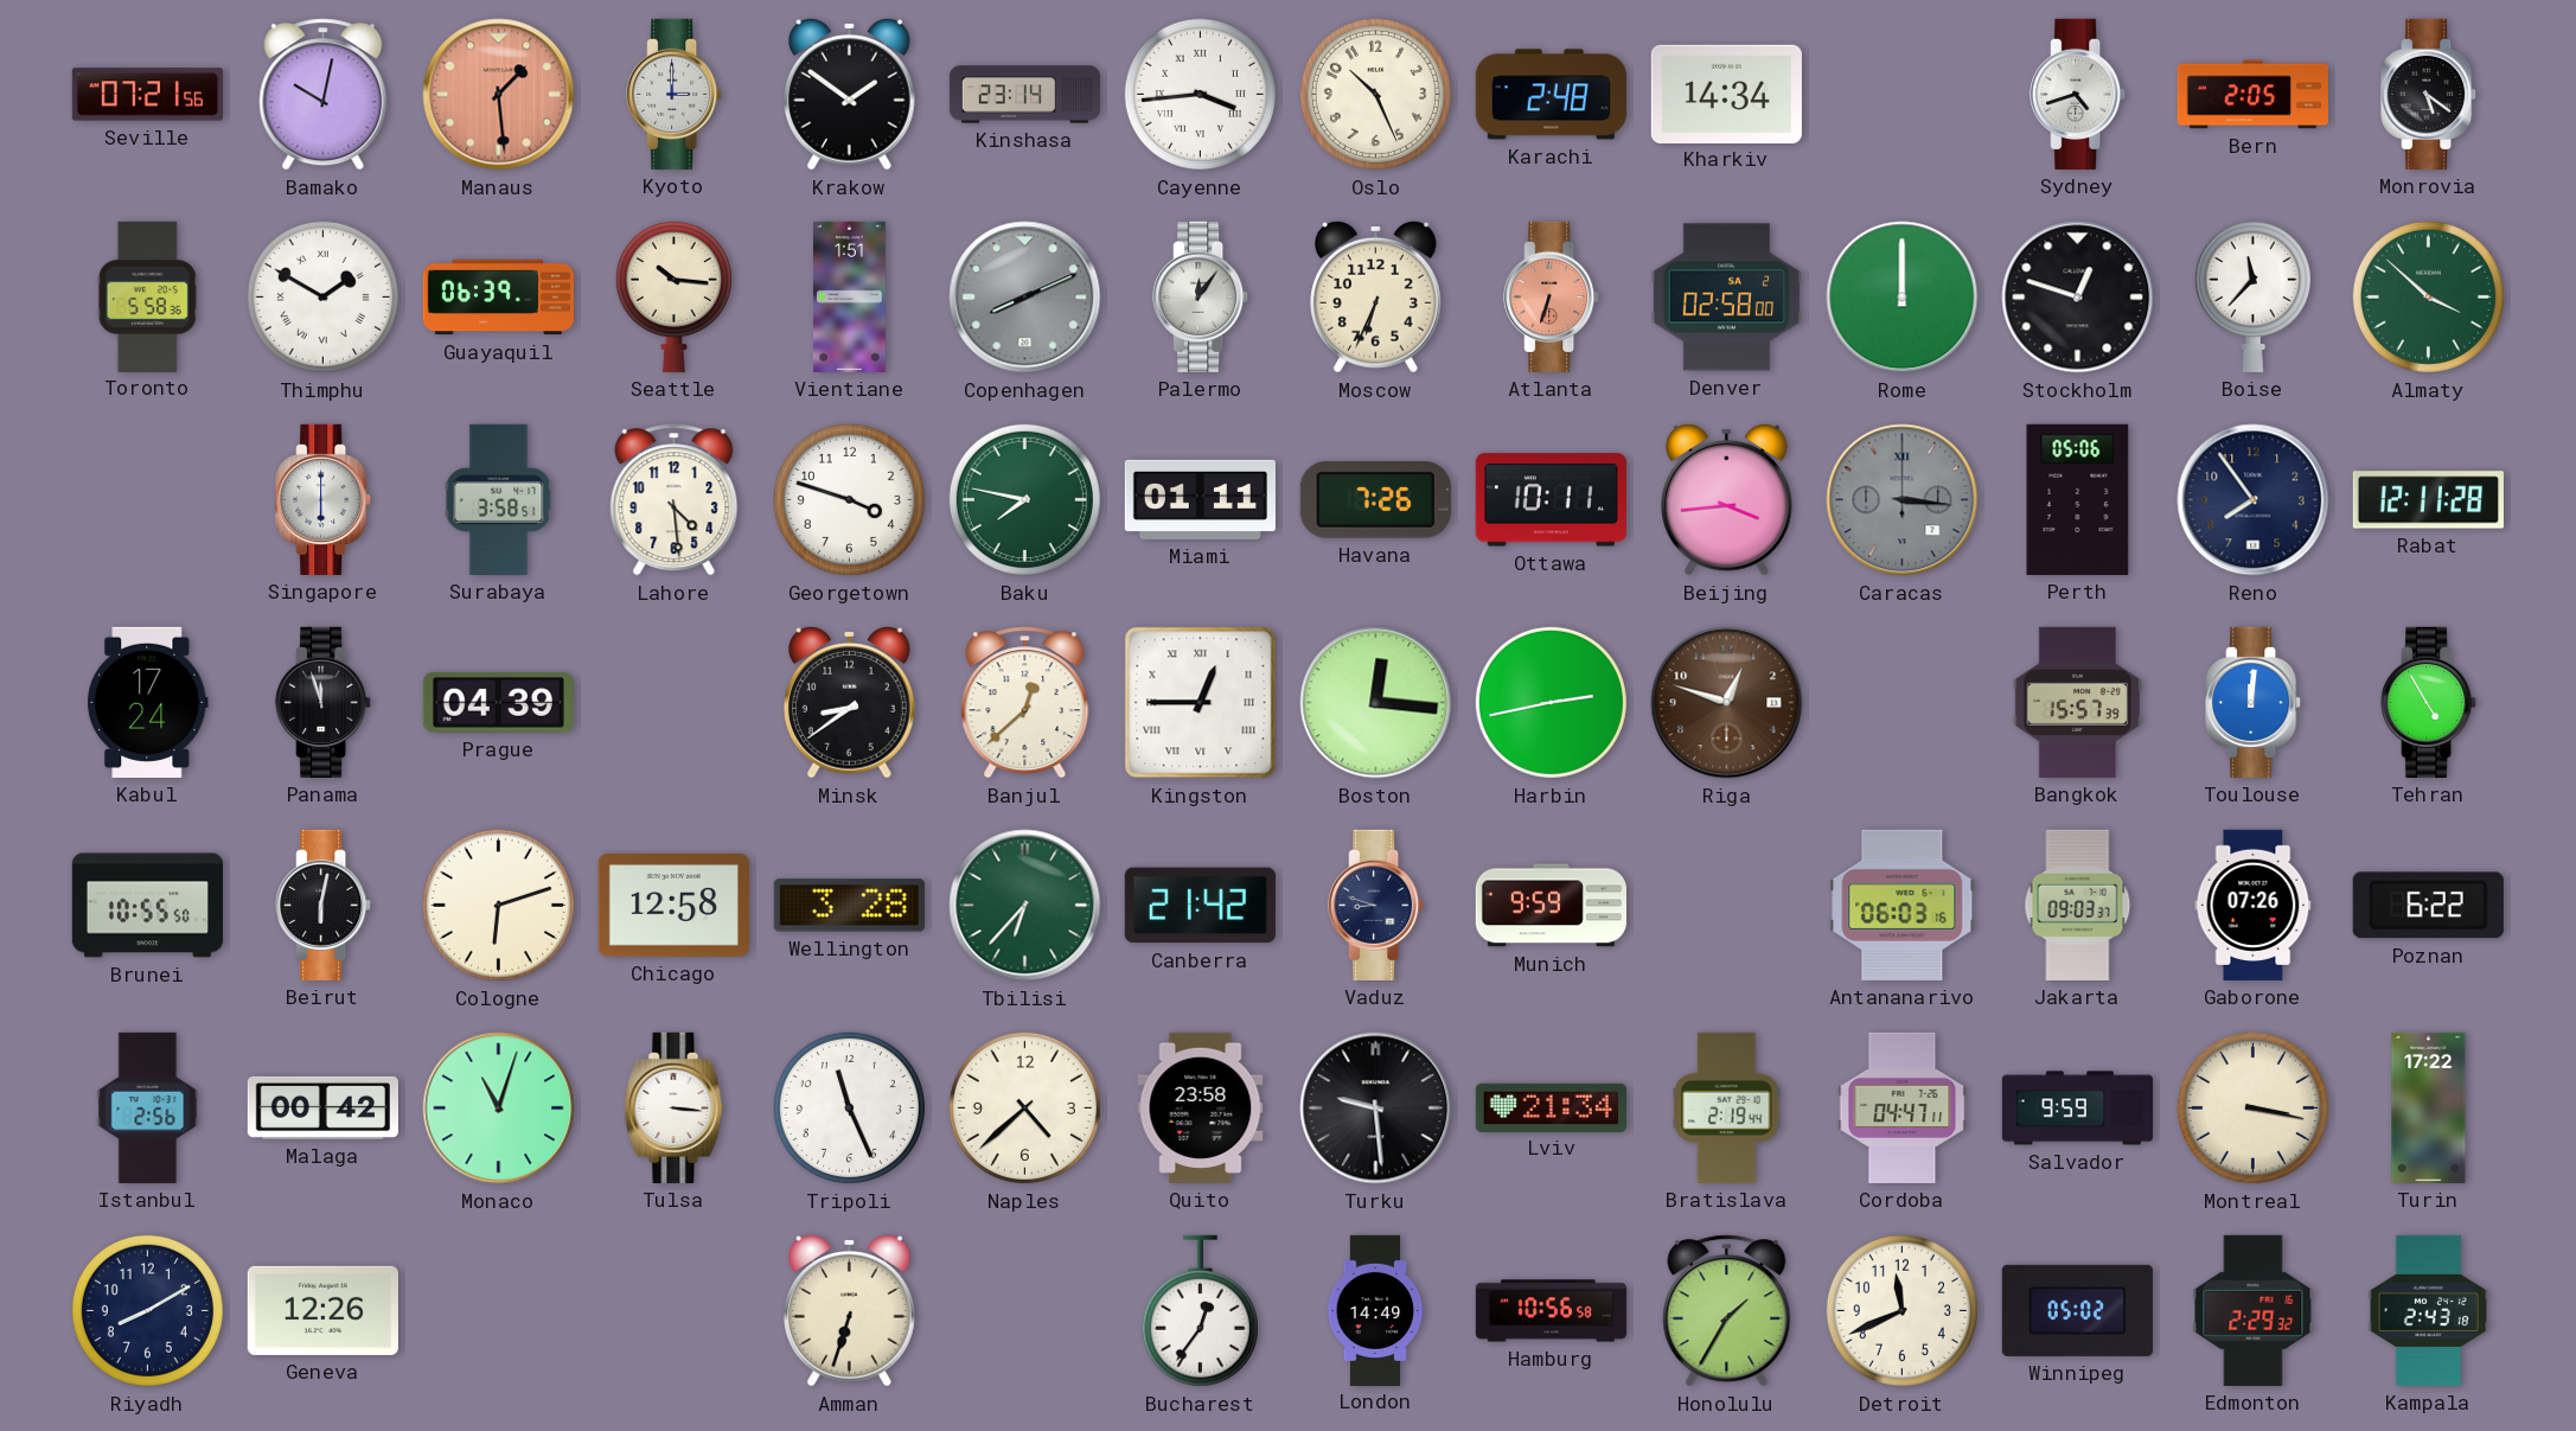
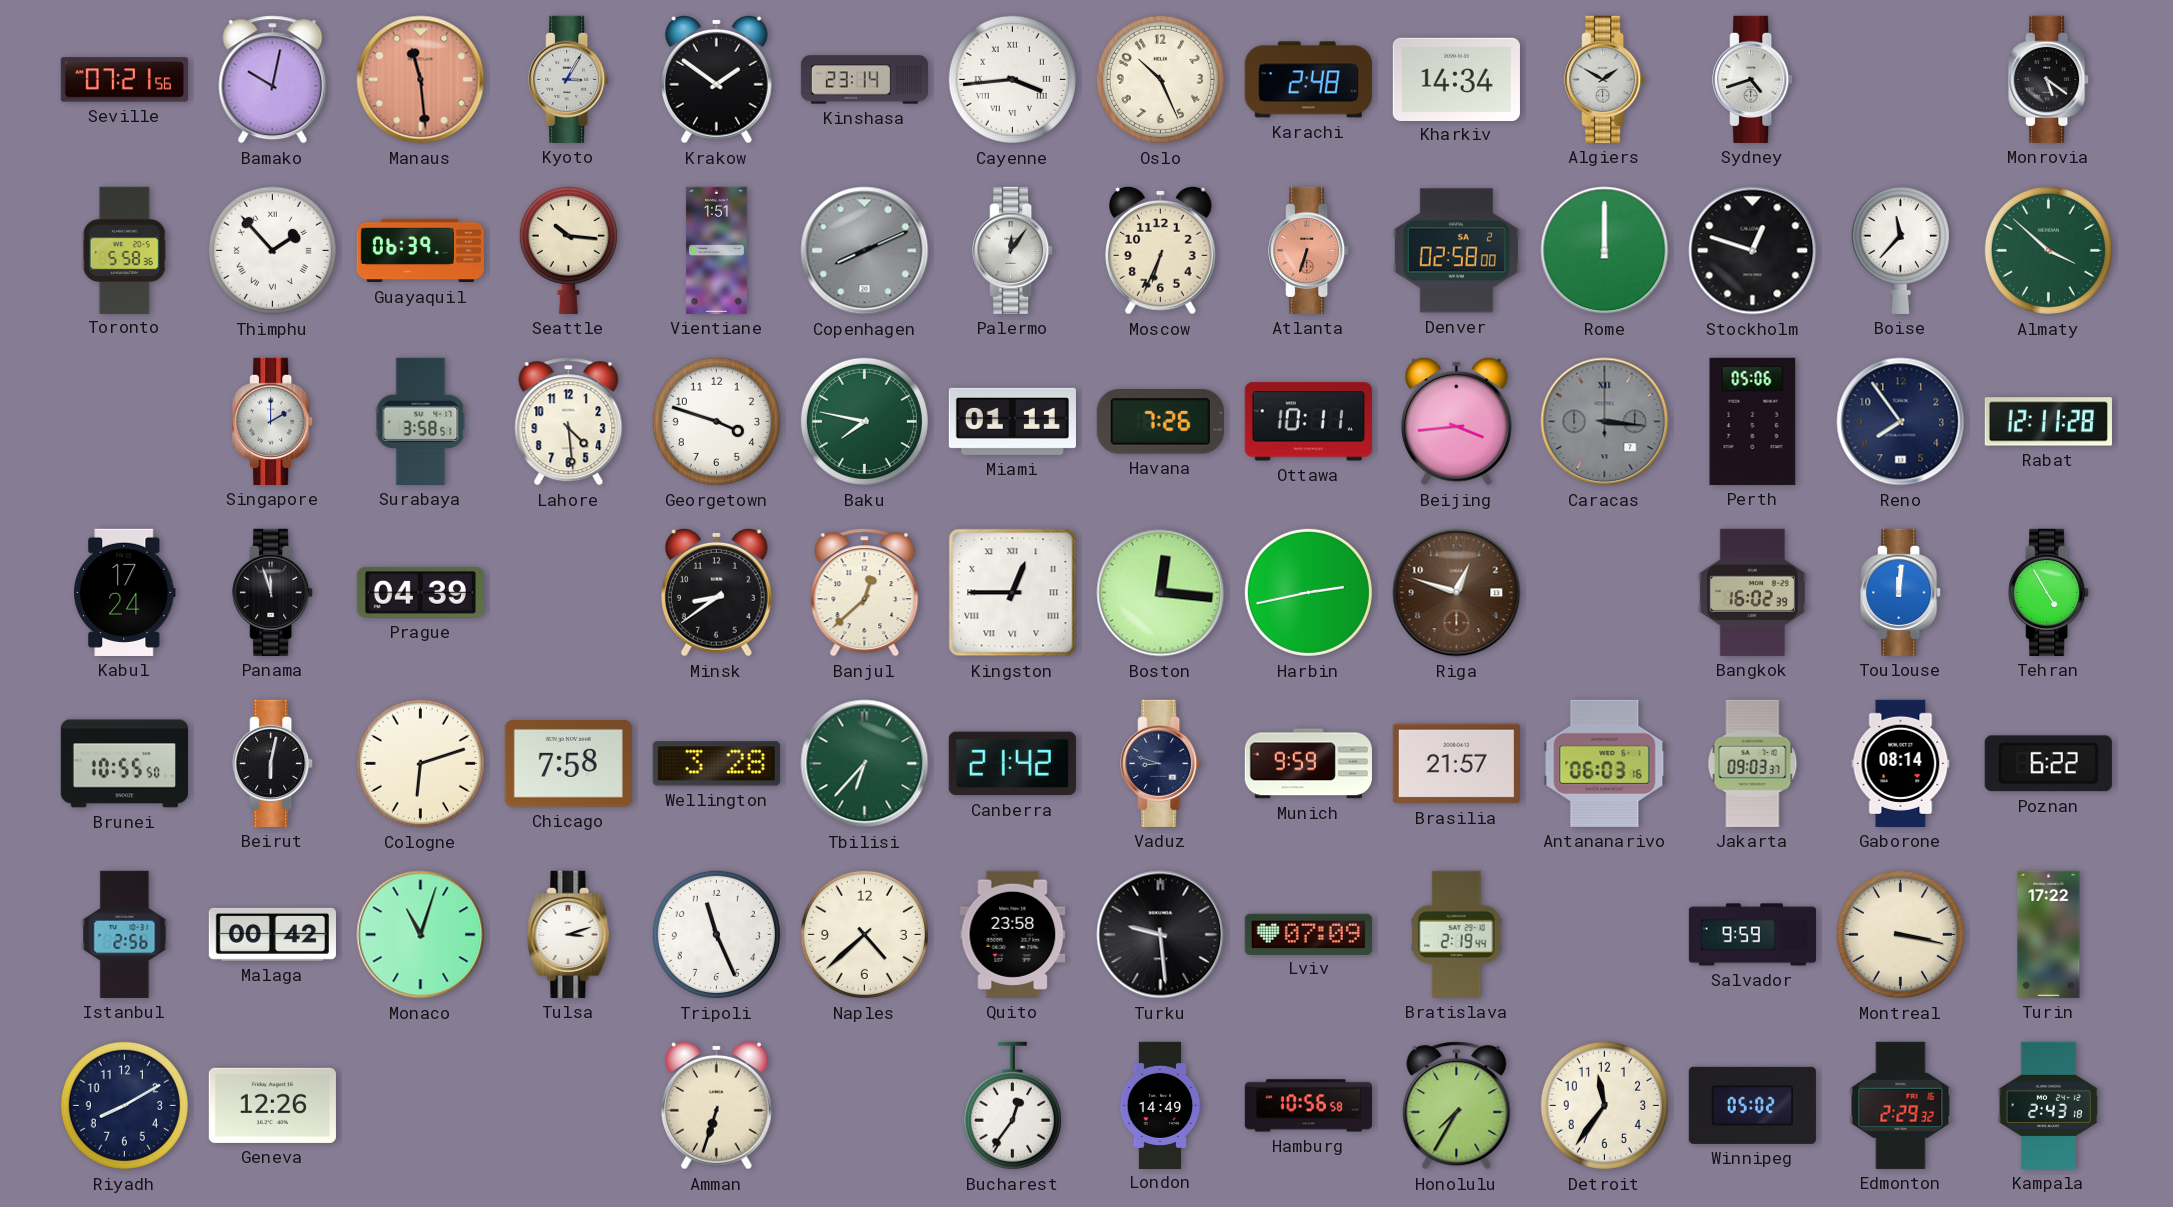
Manaus: 1:29 -> 11:29
Kyoto: 3:00 -> 3:05
Algiers: none -> 1:50
Bern: 2:05 -> none
Thimphu: 1:50 -> 1:53
Singapore: 6:00 -> 2:00
Bangkok: 15:57 -> 16:02
Chicago: 12:58 -> 7:58
Brasilia: none -> 21:57
Gaborone: 07:26 -> 08:14
Tulsa: 3:16 -> 3:12
Lviv: 21:34 -> 07:09
Cordoba: 04:47 -> none
Honolulu: 1:35 -> 7:35
Detroit: 11:41 -> 11:36
